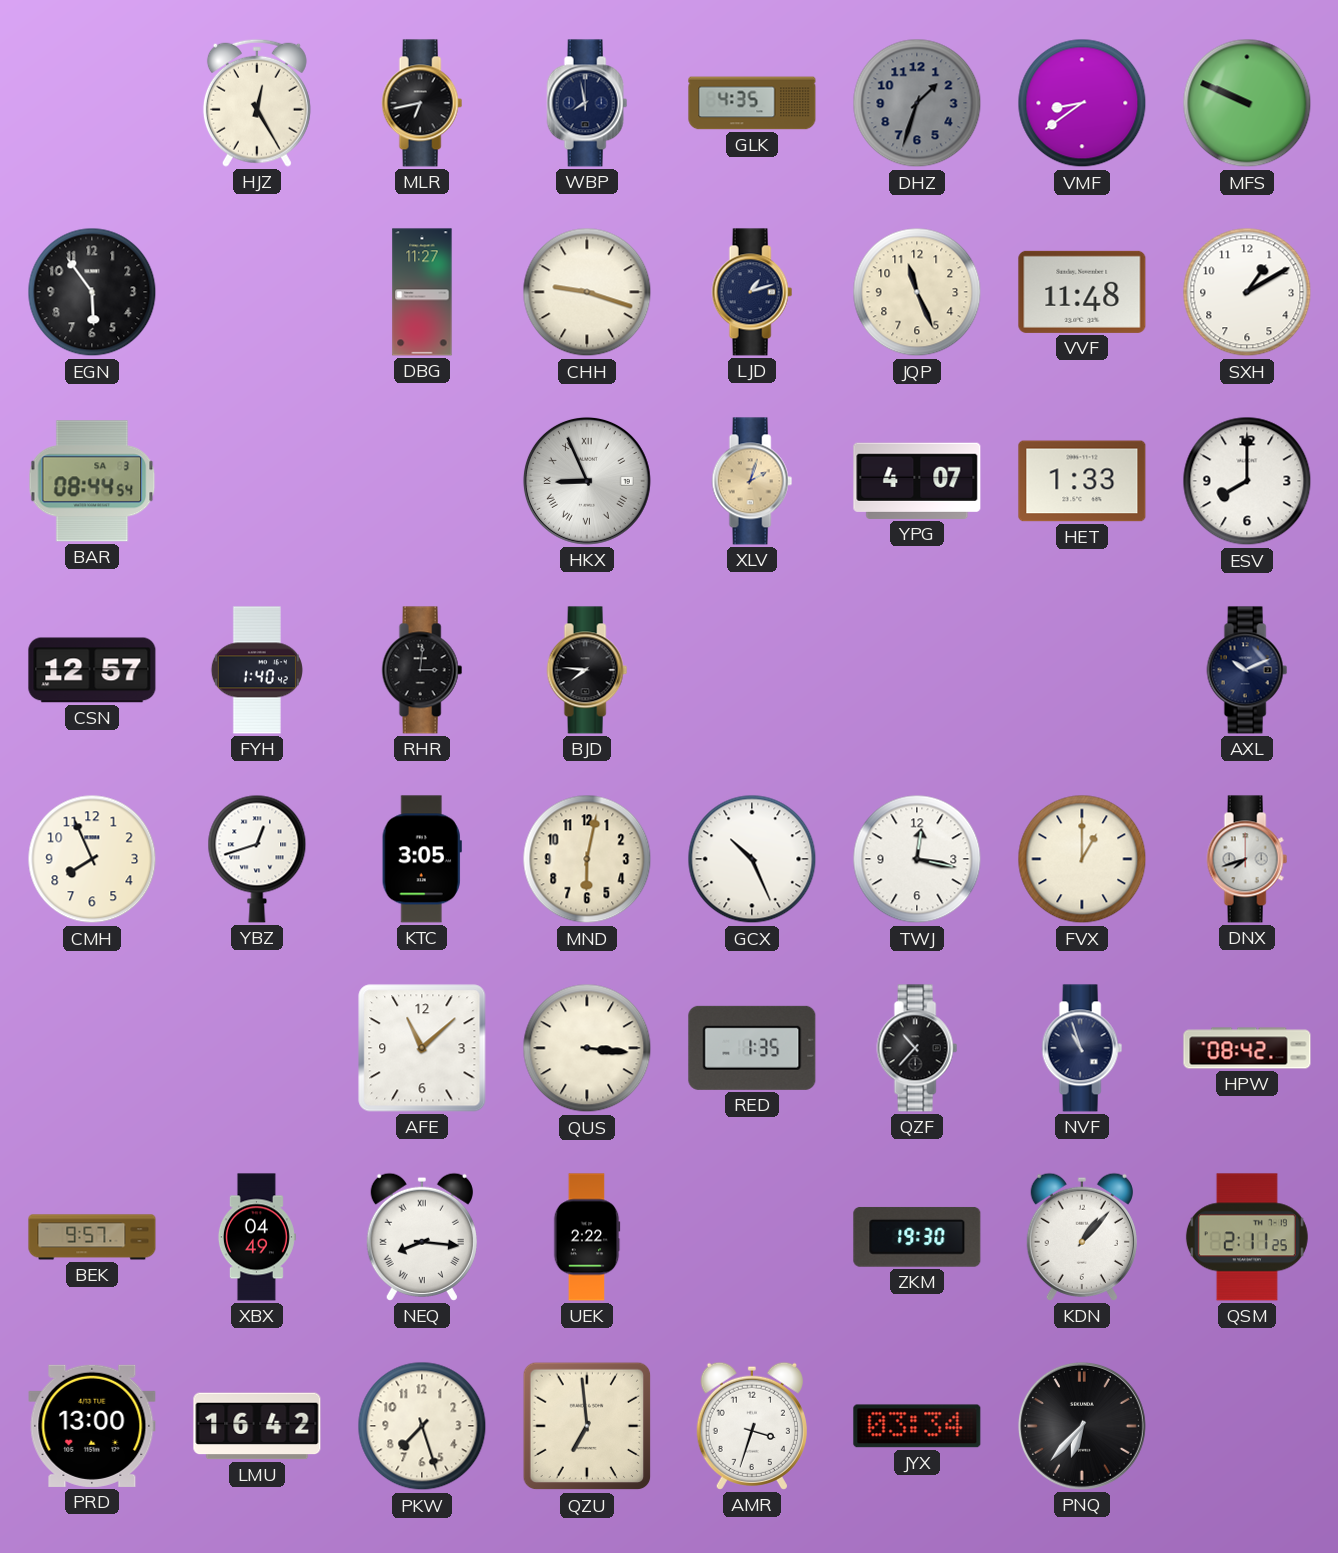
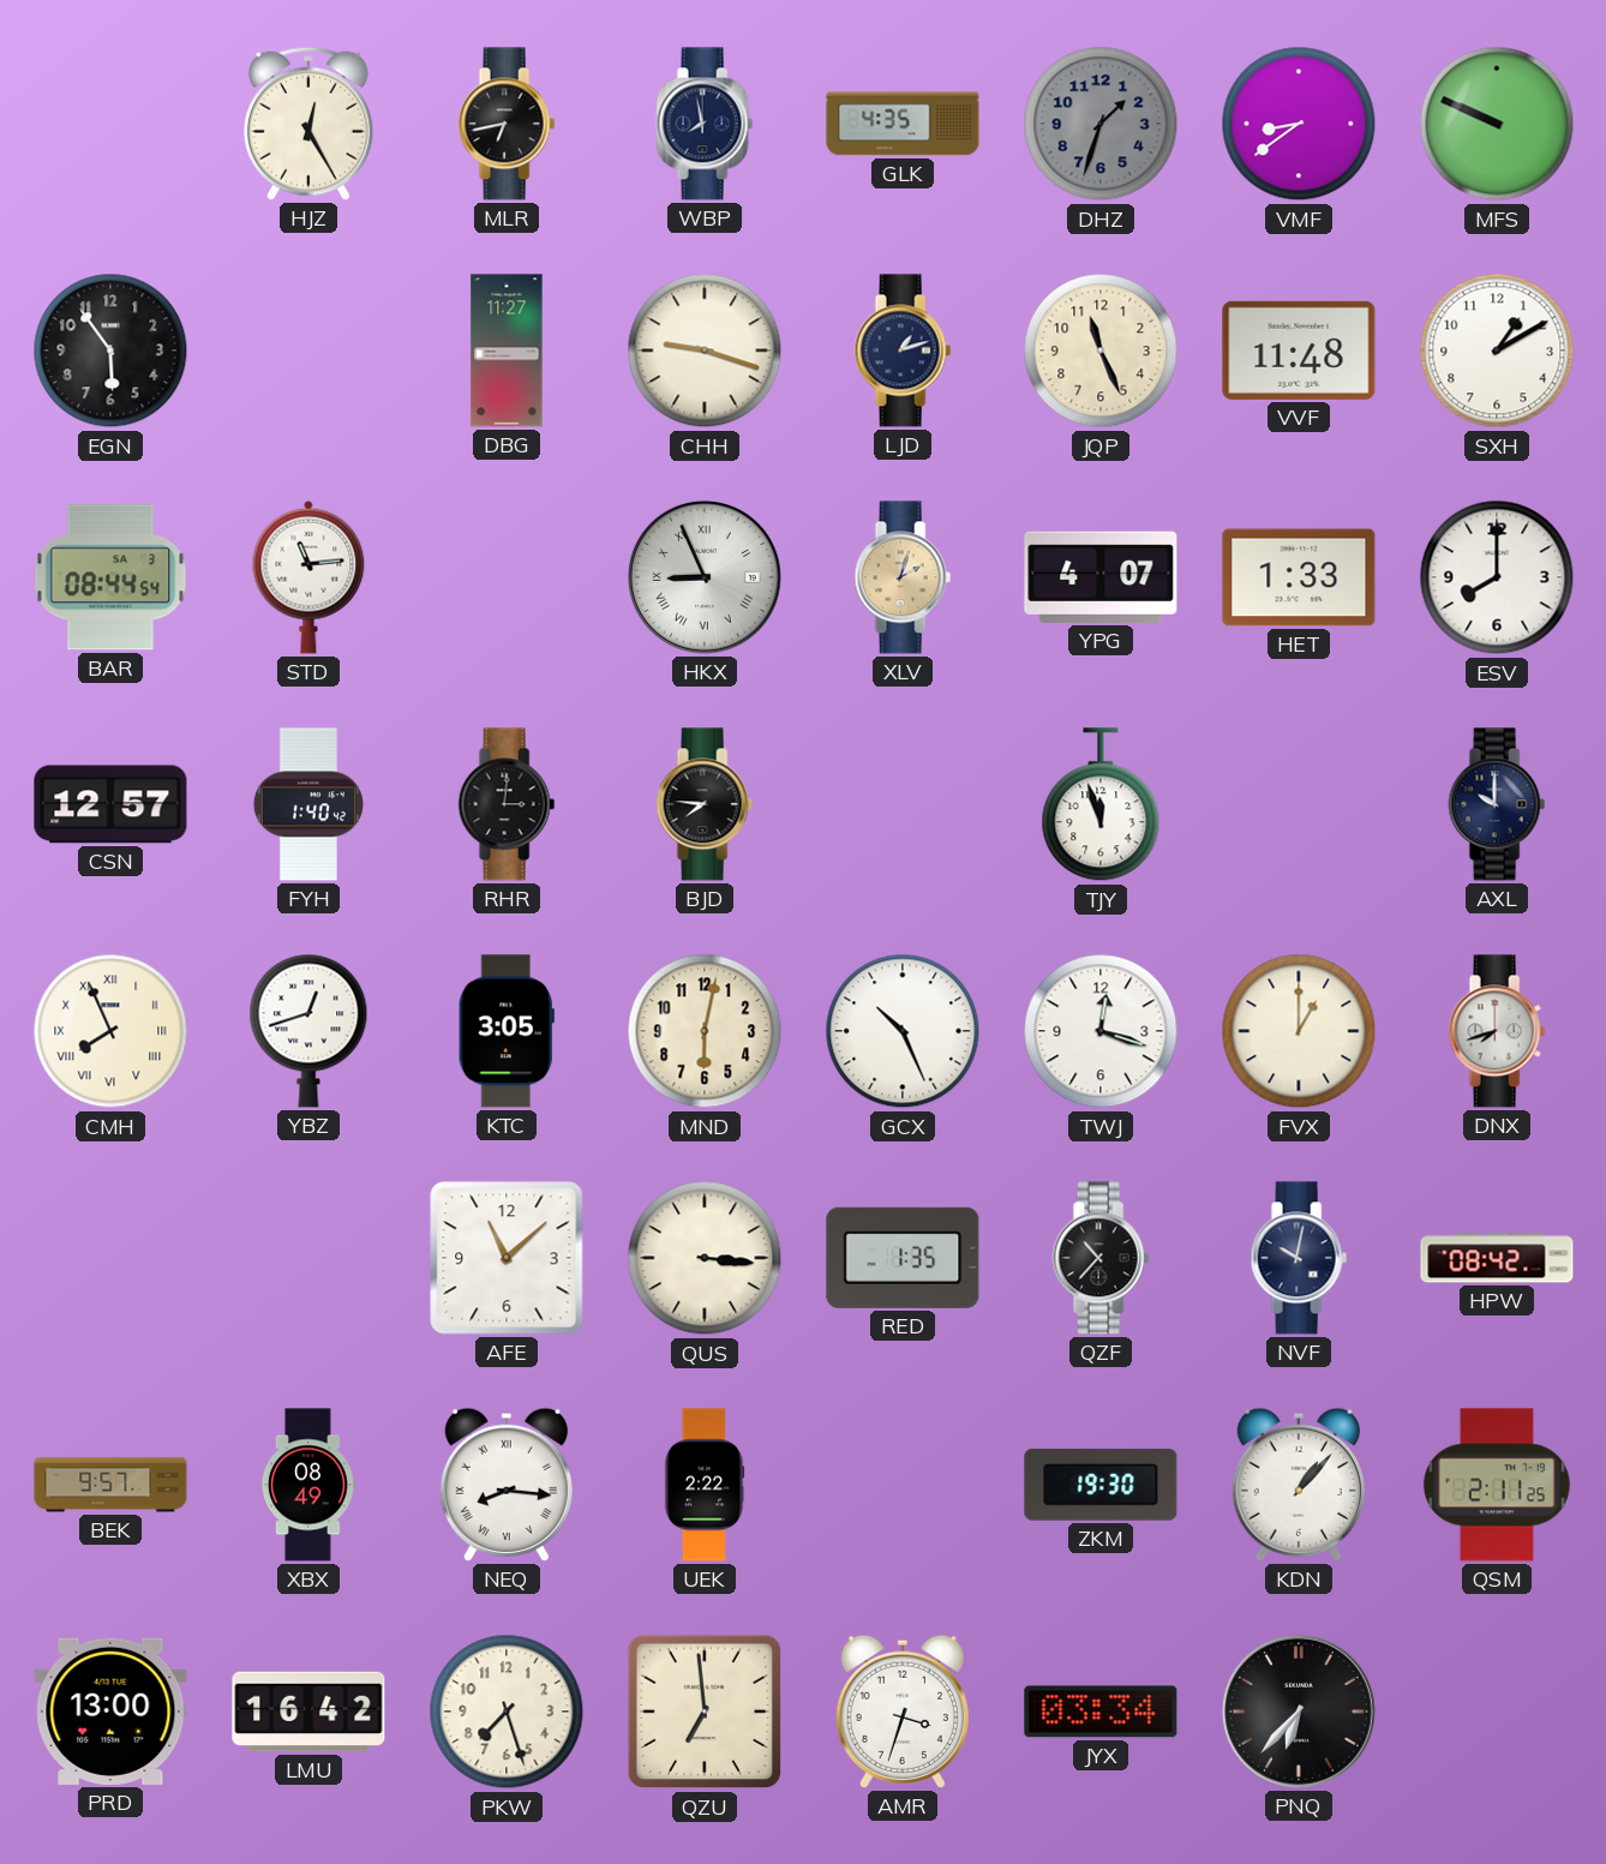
STD: none -> 11:14
TJY: none -> 11:57
AXL: 10:11 -> 10:00
CMH numerals: Arabic -> Roman
TWJ: 12:17 -> 12:18
NVF: 10:57 -> 10:02
XBX: 04:49 -> 08:49
